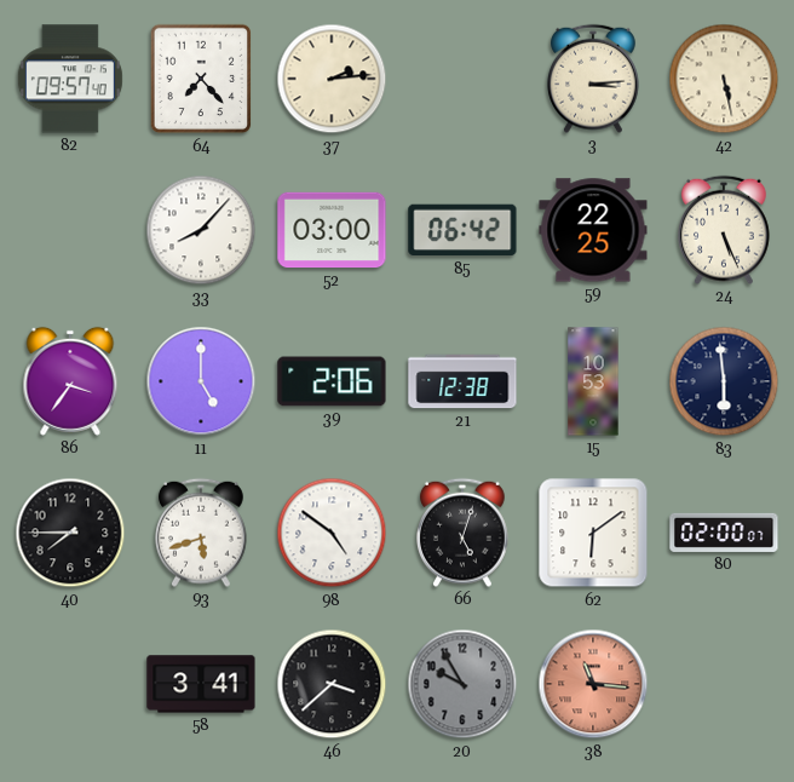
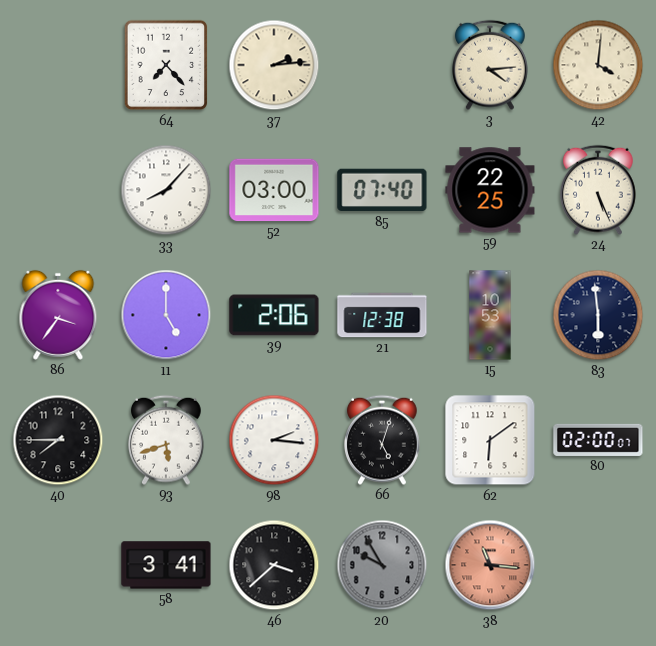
82: 09:57 -> none
3: 3:14 -> 4:14
42: 5:28 -> 4:01
85: 06:42 -> 07:40
98: 4:51 -> 2:16
